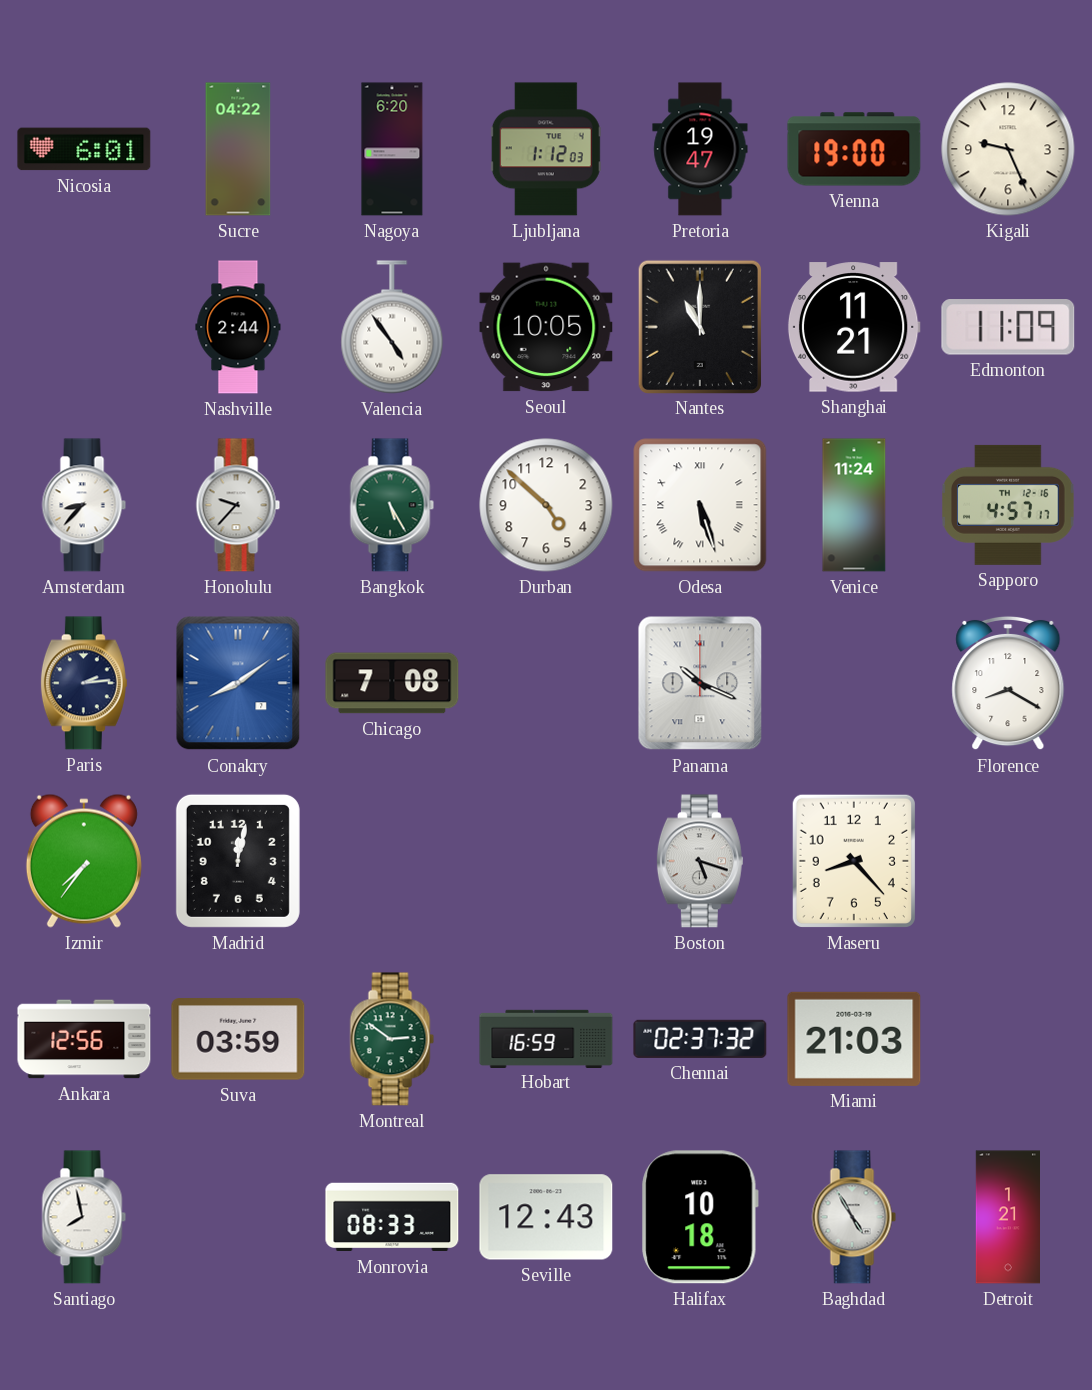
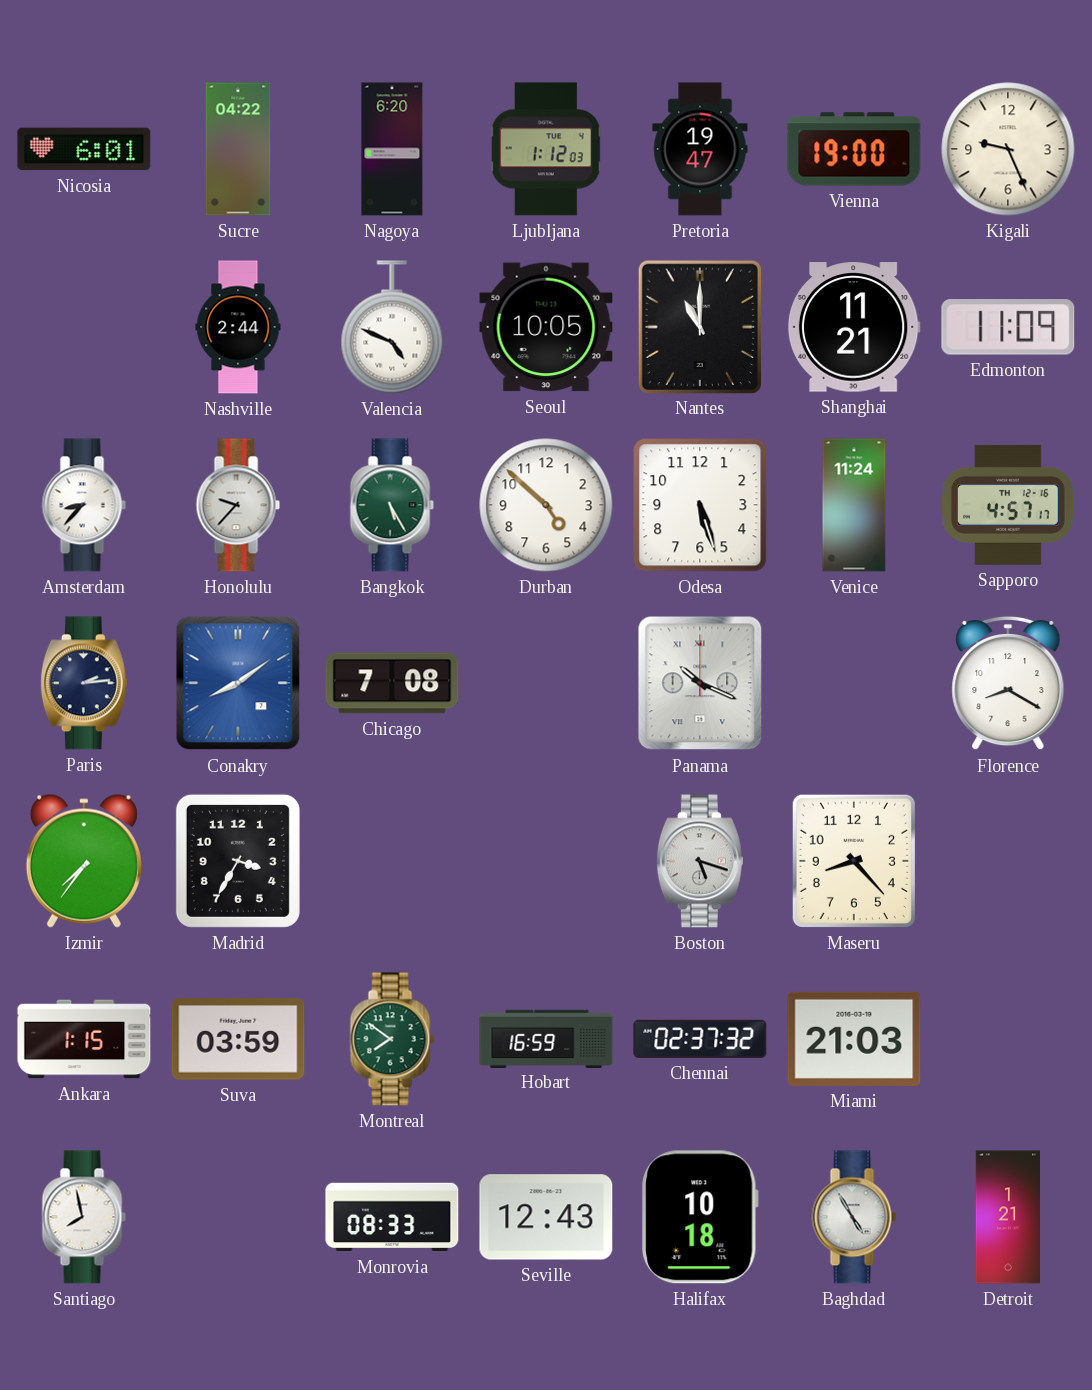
Valencia: 4:54 -> 4:49
Odesa numerals: Roman -> Arabic
Madrid: 12:02 -> 3:35
Ankara: 12:56 -> 1:15
Montreal: 2:51 -> 7:51
